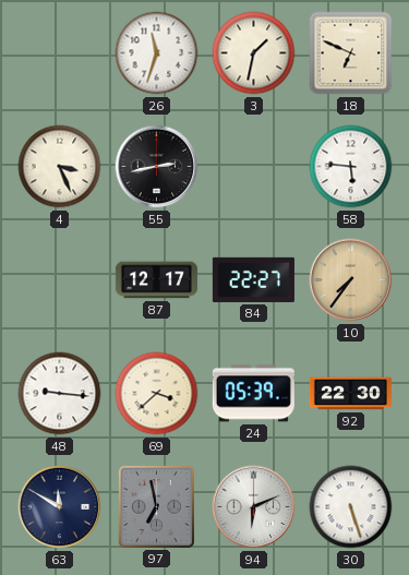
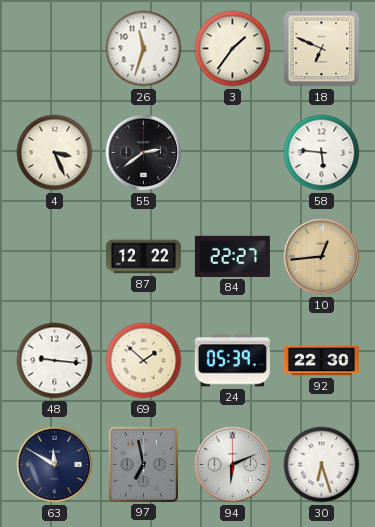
3: 1:32 -> 1:36
55: 2:43 -> 2:39
87: 12:17 -> 12:22
10: 7:36 -> 12:44
69: 3:38 -> 1:52
30: 5:27 -> 6:27
